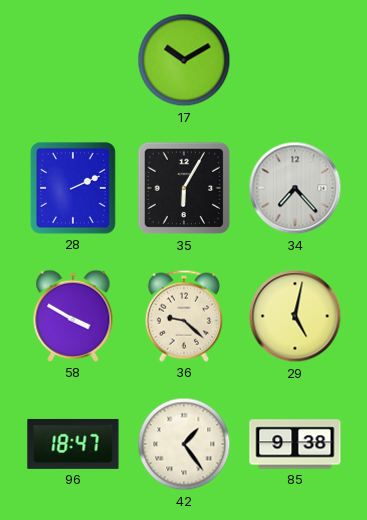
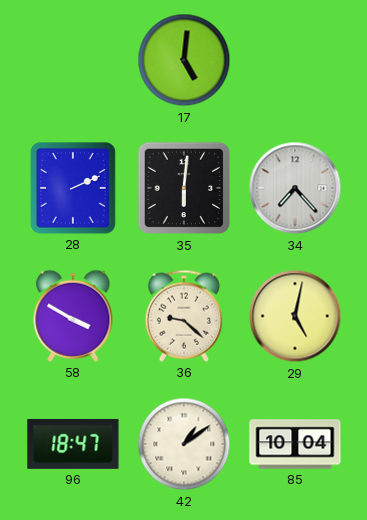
17: 10:10 -> 5:01
35: 6:05 -> 6:01
42: 1:24 -> 1:09
85: 9:38 -> 10:04
